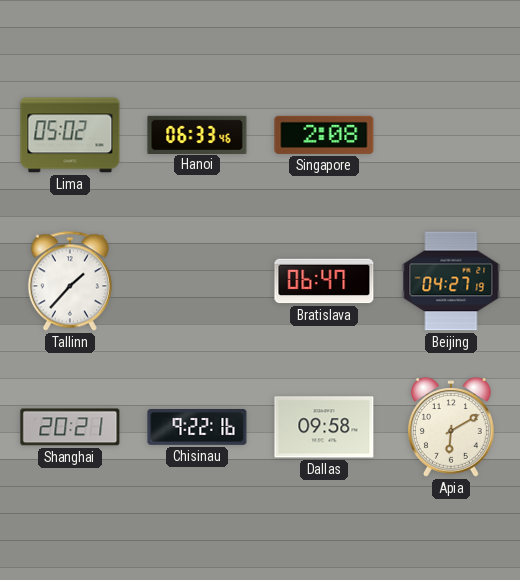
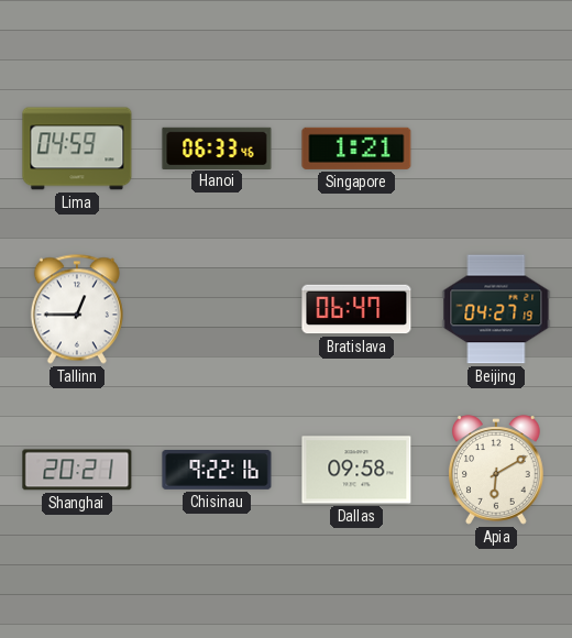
Lima: 05:02 -> 04:59
Singapore: 2:08 -> 1:21
Tallinn: 1:37 -> 12:45
